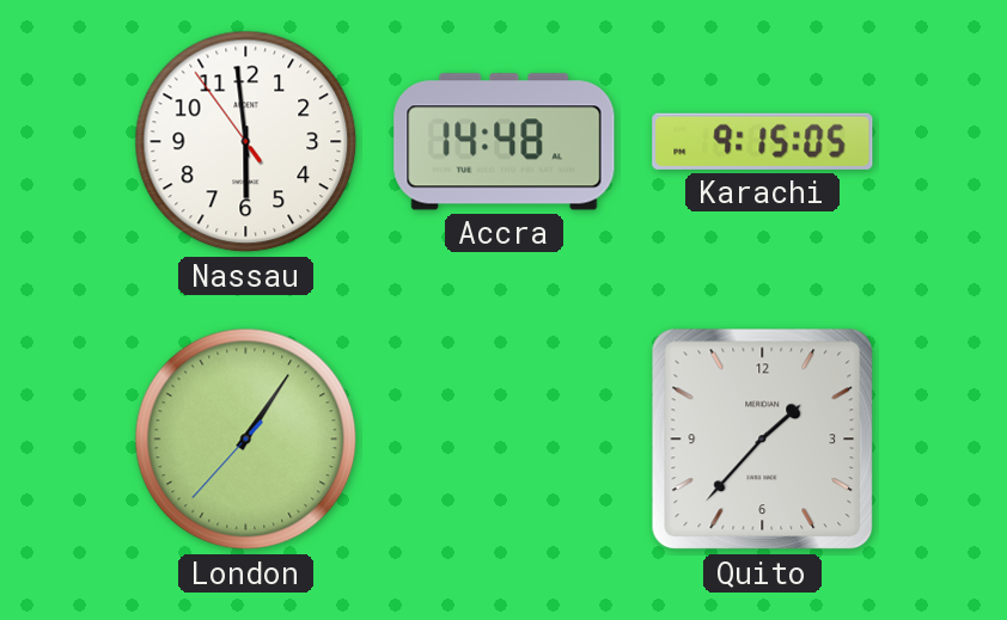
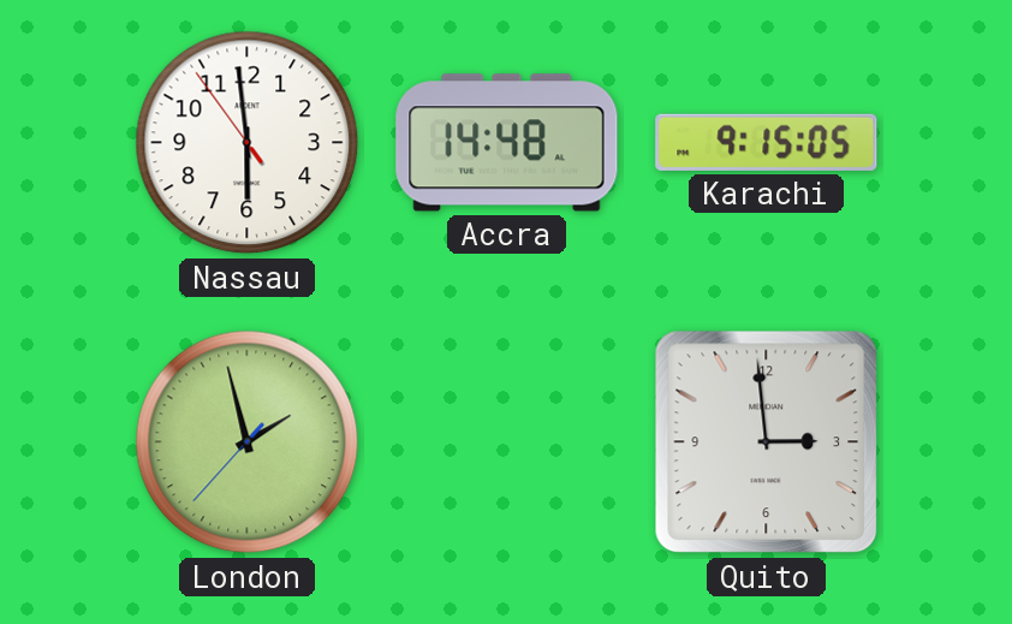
London: 1:05 -> 1:57
Quito: 1:37 -> 2:59
